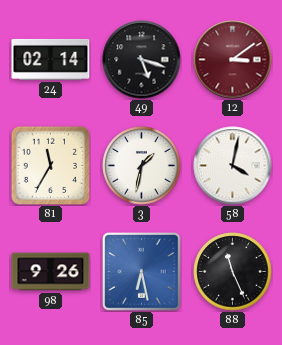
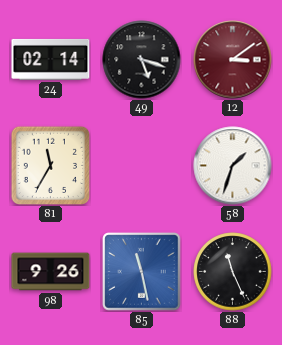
3: 1:32 -> none
58: 4:02 -> 1:33
85: 6:28 -> 11:28
